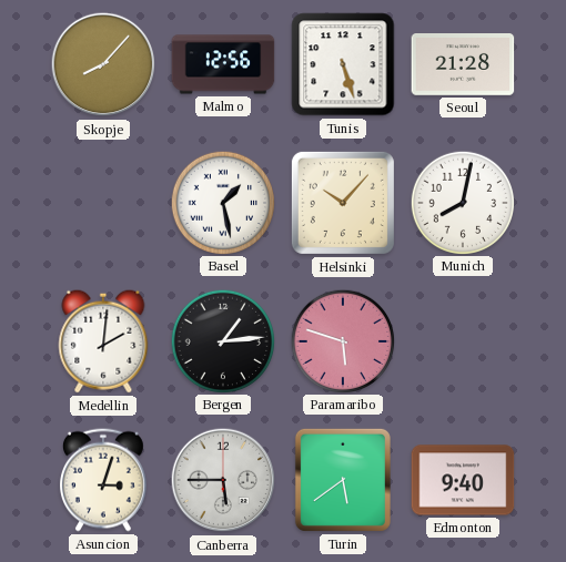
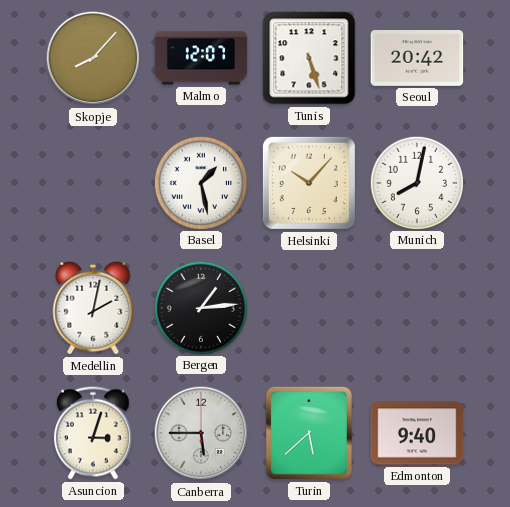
Malmo: 12:56 -> 12:07
Seoul: 21:28 -> 20:42
Medellin: 2:01 -> 2:02
Paramaribo: 5:48 -> none
Turin: 5:39 -> 5:38
